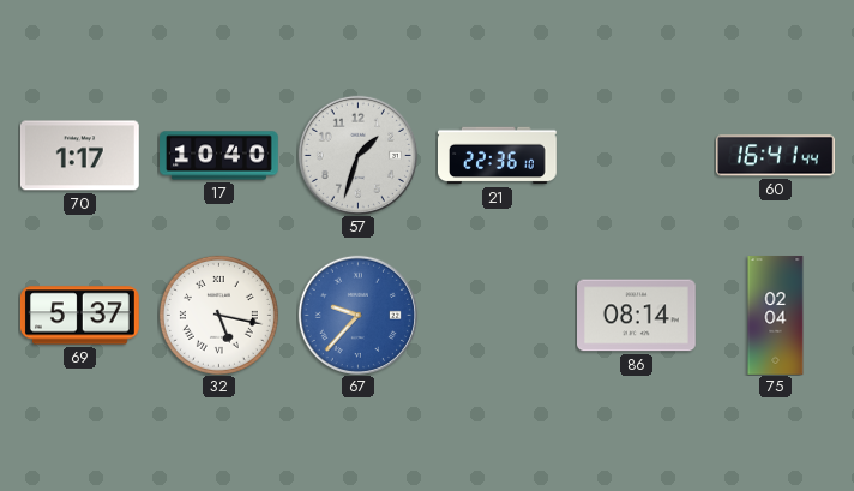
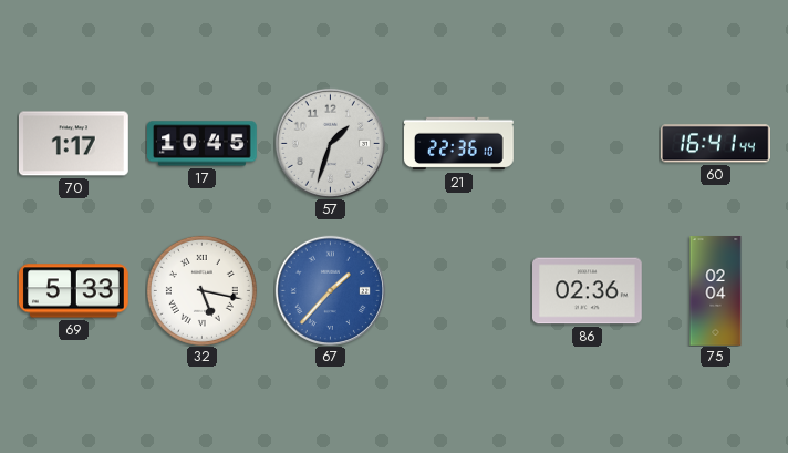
17: 10:40 -> 10:45
69: 5:37 -> 5:33
67: 9:37 -> 1:37
86: 08:14 -> 02:36
